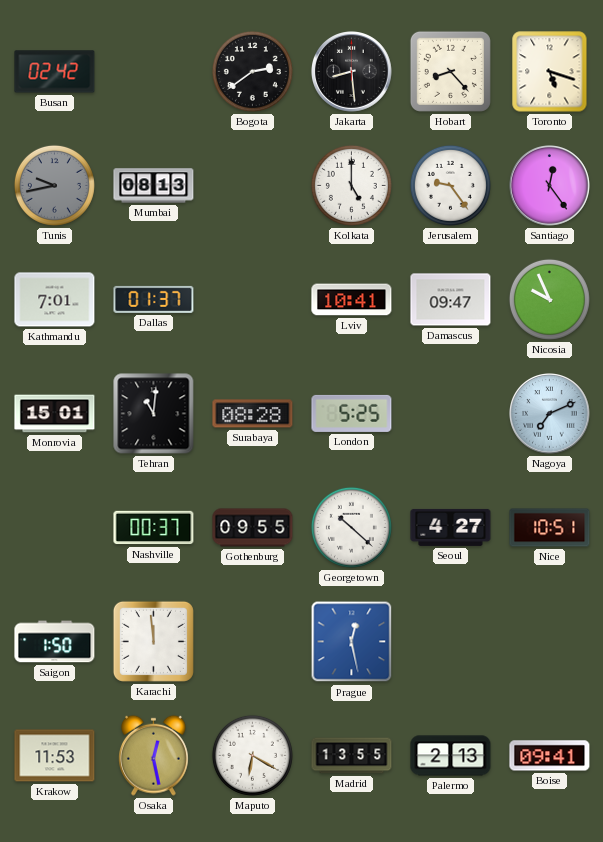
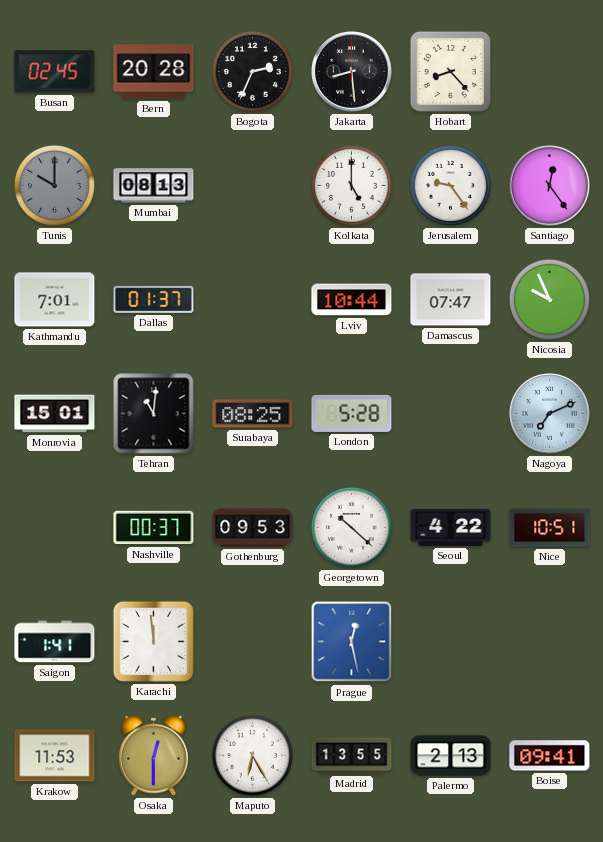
Busan: 02:42 -> 02:45
Bern: none -> 20:28
Bogota: 2:39 -> 2:34
Toronto: 5:18 -> none
Tunis: 9:43 -> 10:00
Lviv: 10:41 -> 10:44
Damascus: 09:47 -> 07:47
Surabaya: 08:28 -> 08:25
London: 5:25 -> 5:28
Gothenburg: 09:55 -> 09:53
Seoul: 4:27 -> 4:22
Saigon: 1:50 -> 1:41
Osaka: 12:28 -> 12:30
Maputo: 6:20 -> 6:25
